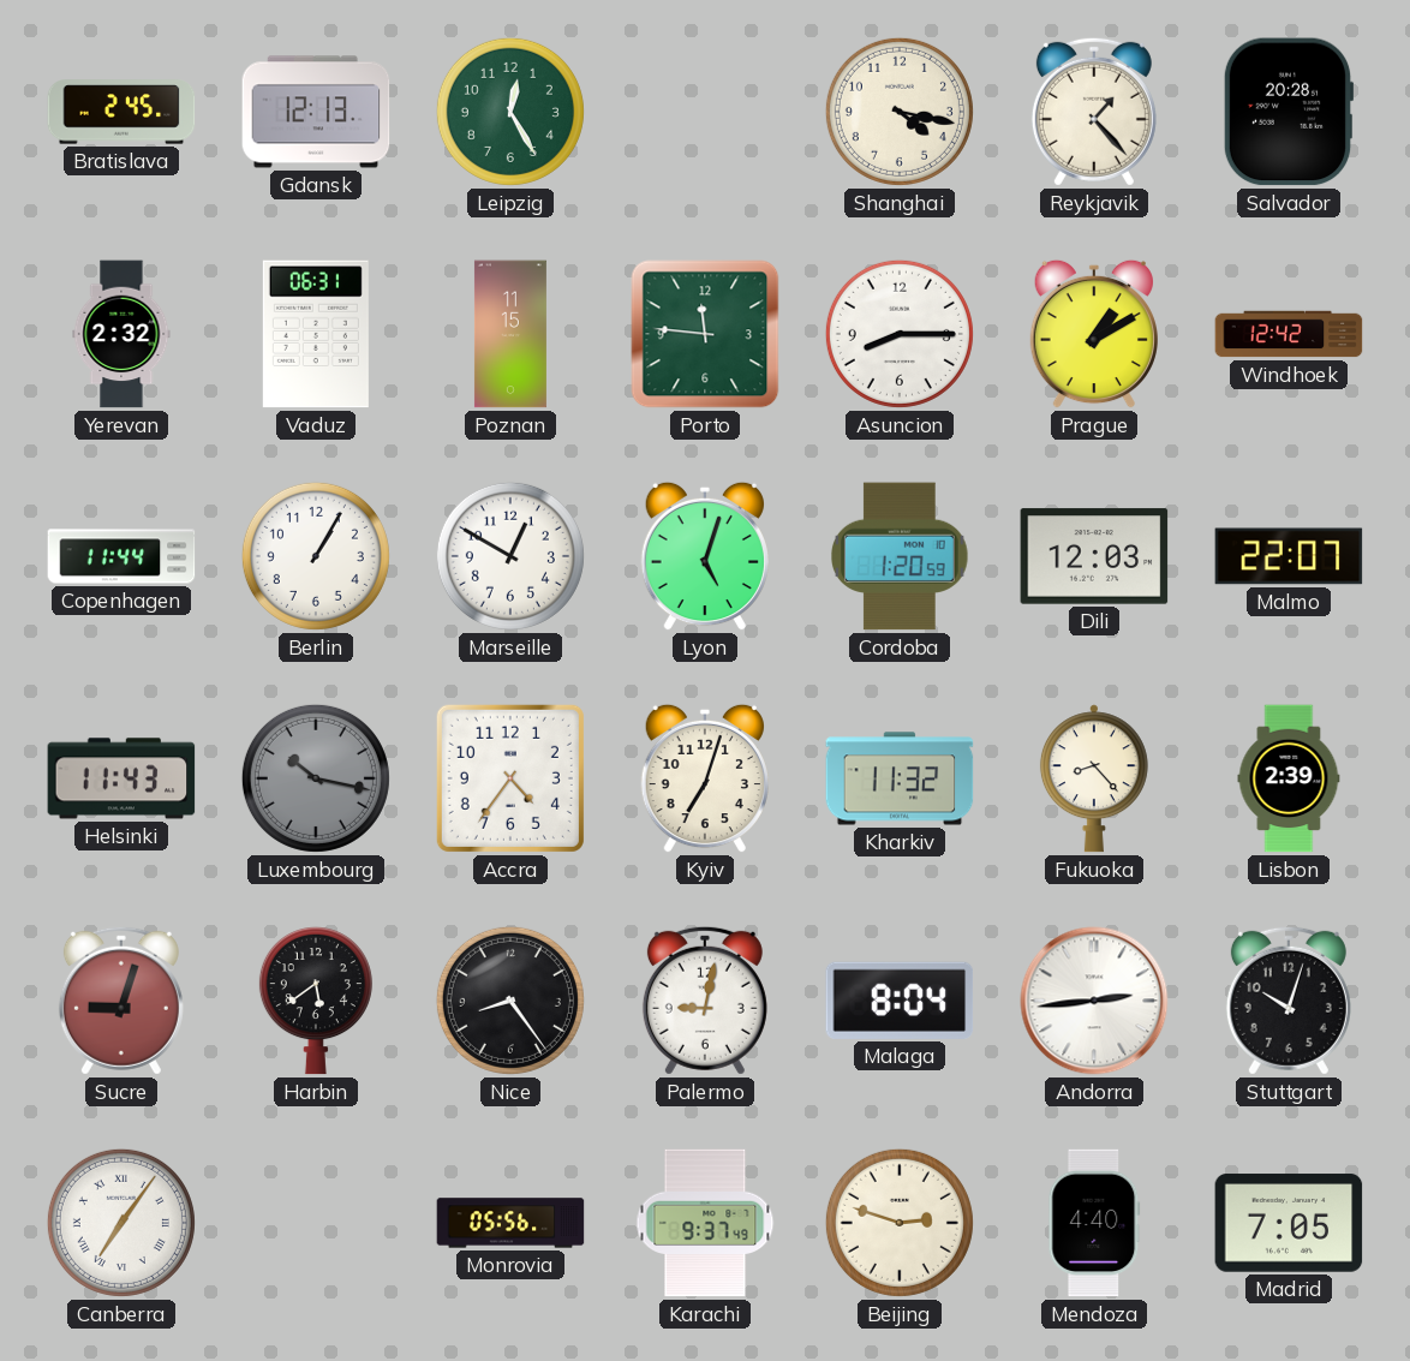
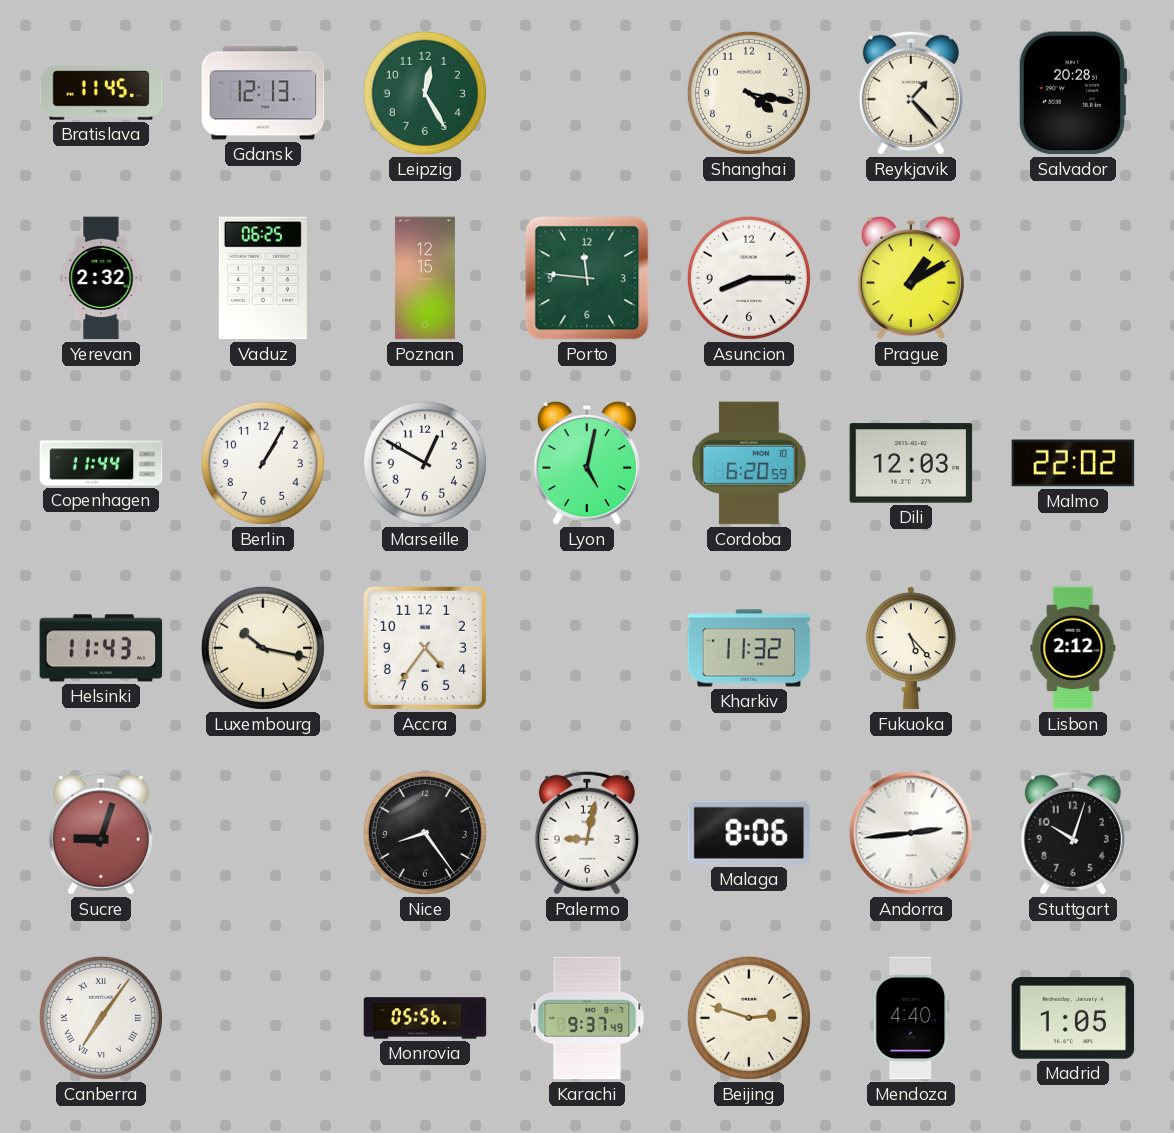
Bratislava: 2:45 -> 11:45
Vaduz: 06:31 -> 06:25
Poznan: 11:15 -> 12:15
Windhoek: 12:42 -> none
Lyon: 5:03 -> 5:02
Cordoba: 1:20 -> 6:20
Malmo: 22:07 -> 22:02
Luxembourg dial: grey -> cream
Kyiv: 7:03 -> none
Fukuoka: 8:23 -> 5:23
Lisbon: 2:39 -> 2:12
Harbin: 5:39 -> none
Malaga: 8:04 -> 8:06
Madrid: 7:05 -> 1:05
